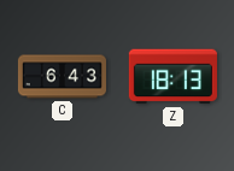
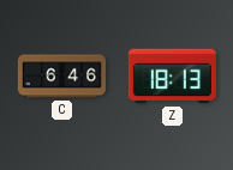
C: 6:43 -> 6:46
